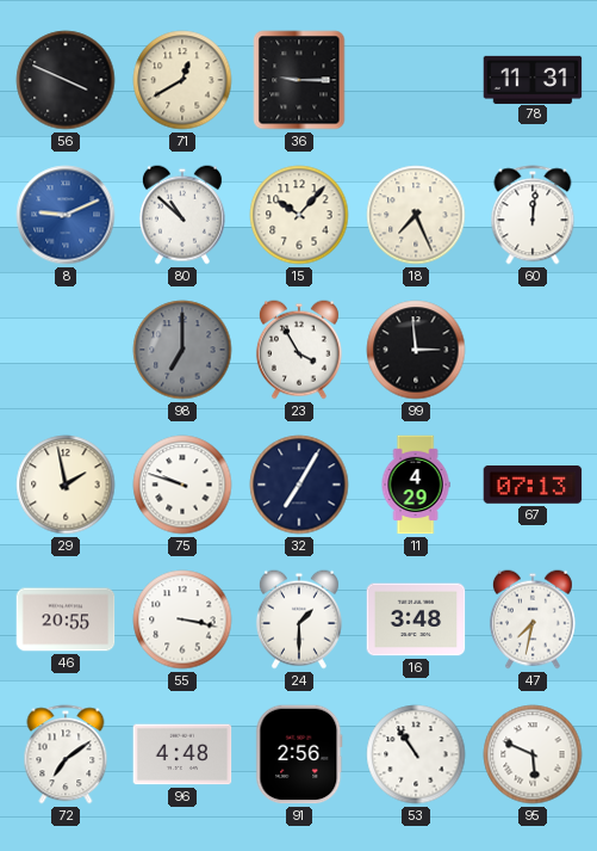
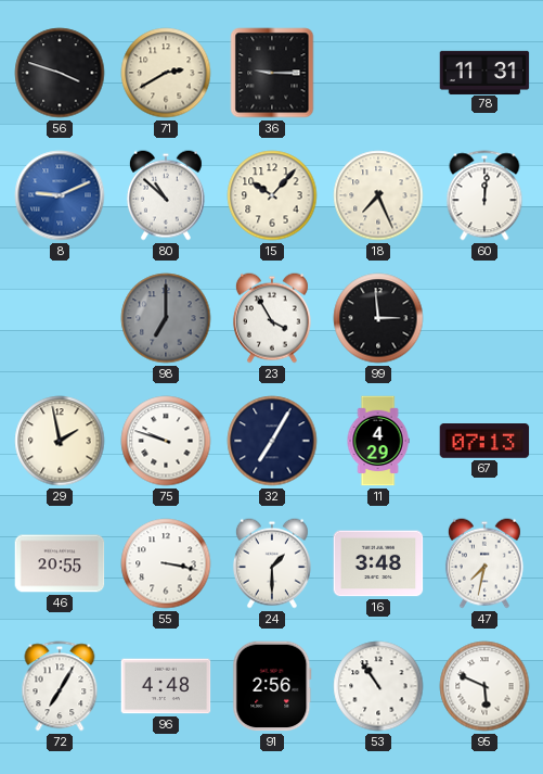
56: 3:49 -> 3:48
71: 12:40 -> 2:40
72: 7:09 -> 7:05
